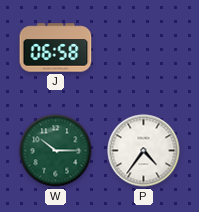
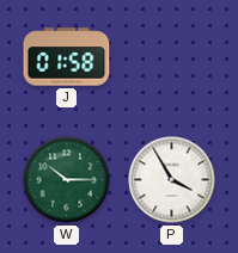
J: 06:58 -> 01:58
P: 4:36 -> 3:55
